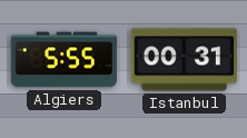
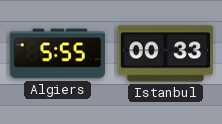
Istanbul: 00:31 -> 00:33
